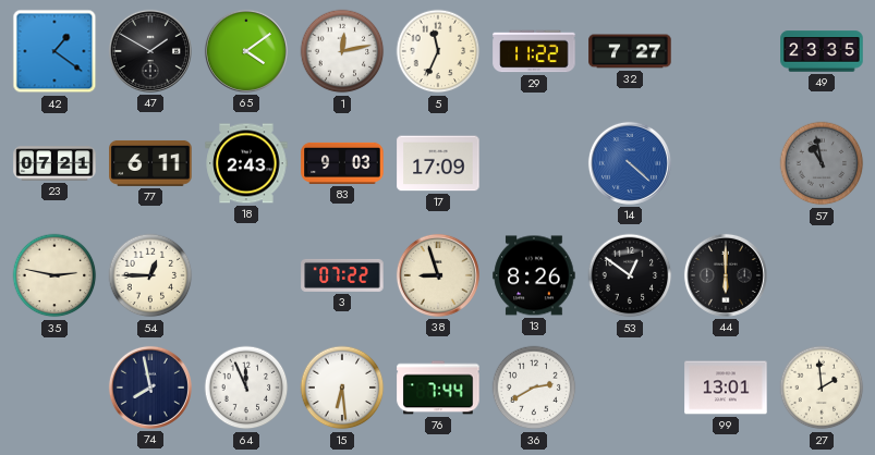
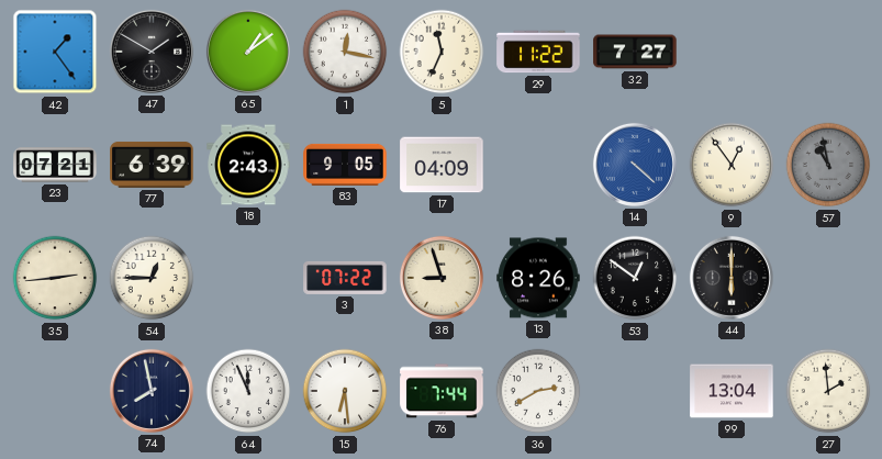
42: 1:21 -> 1:24
65: 4:09 -> 1:09
1: 12:13 -> 12:17
49: 23:35 -> none
77: 6:11 -> 6:39
83: 9:03 -> 9:05
17: 17:09 -> 04:09
9: none -> 12:54
35: 2:47 -> 2:44
99: 13:01 -> 13:04
